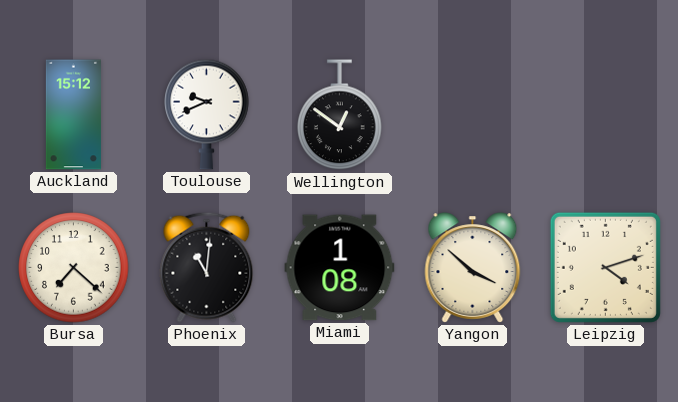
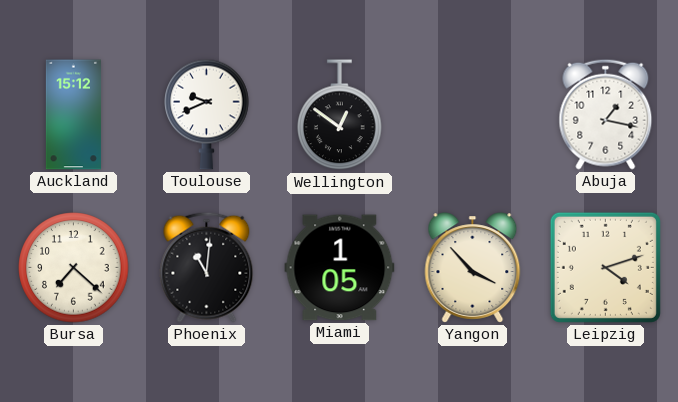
Abuja: none -> 1:17
Miami: 1:08 -> 1:05
Yangon: 3:52 -> 3:53
